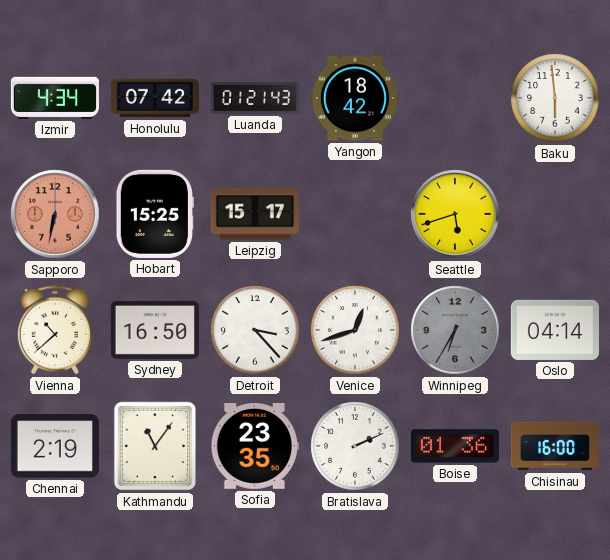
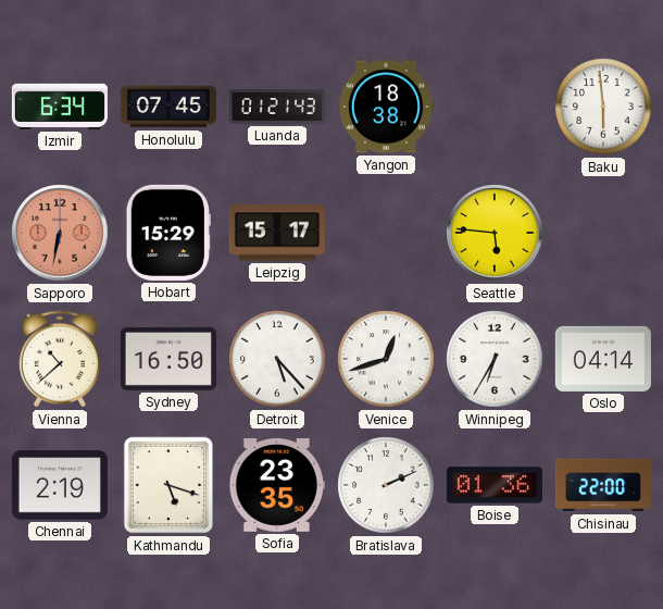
Izmir: 4:34 -> 6:34
Honolulu: 07:42 -> 07:45
Yangon: 18:42 -> 18:38
Hobart: 15:25 -> 15:29
Seattle: 5:42 -> 5:46
Detroit: 3:23 -> 5:23
Winnipeg dial: grey -> white
Kathmandu: 11:06 -> 5:18
Chisinau: 16:00 -> 22:00
